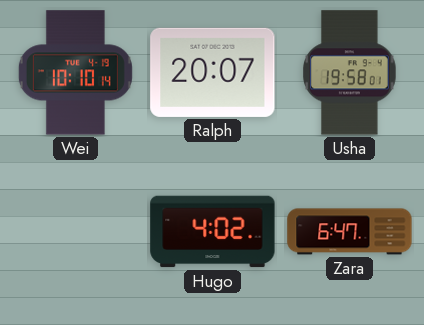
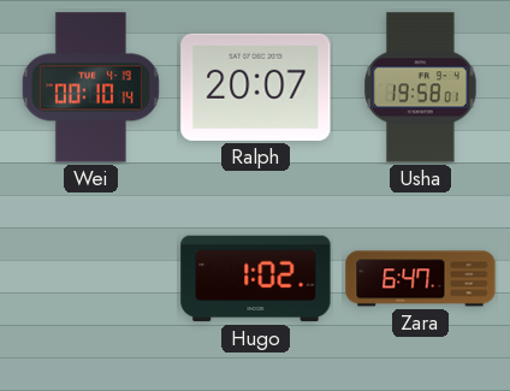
Wei: 10:10 -> 00:10
Hugo: 4:02 -> 1:02
